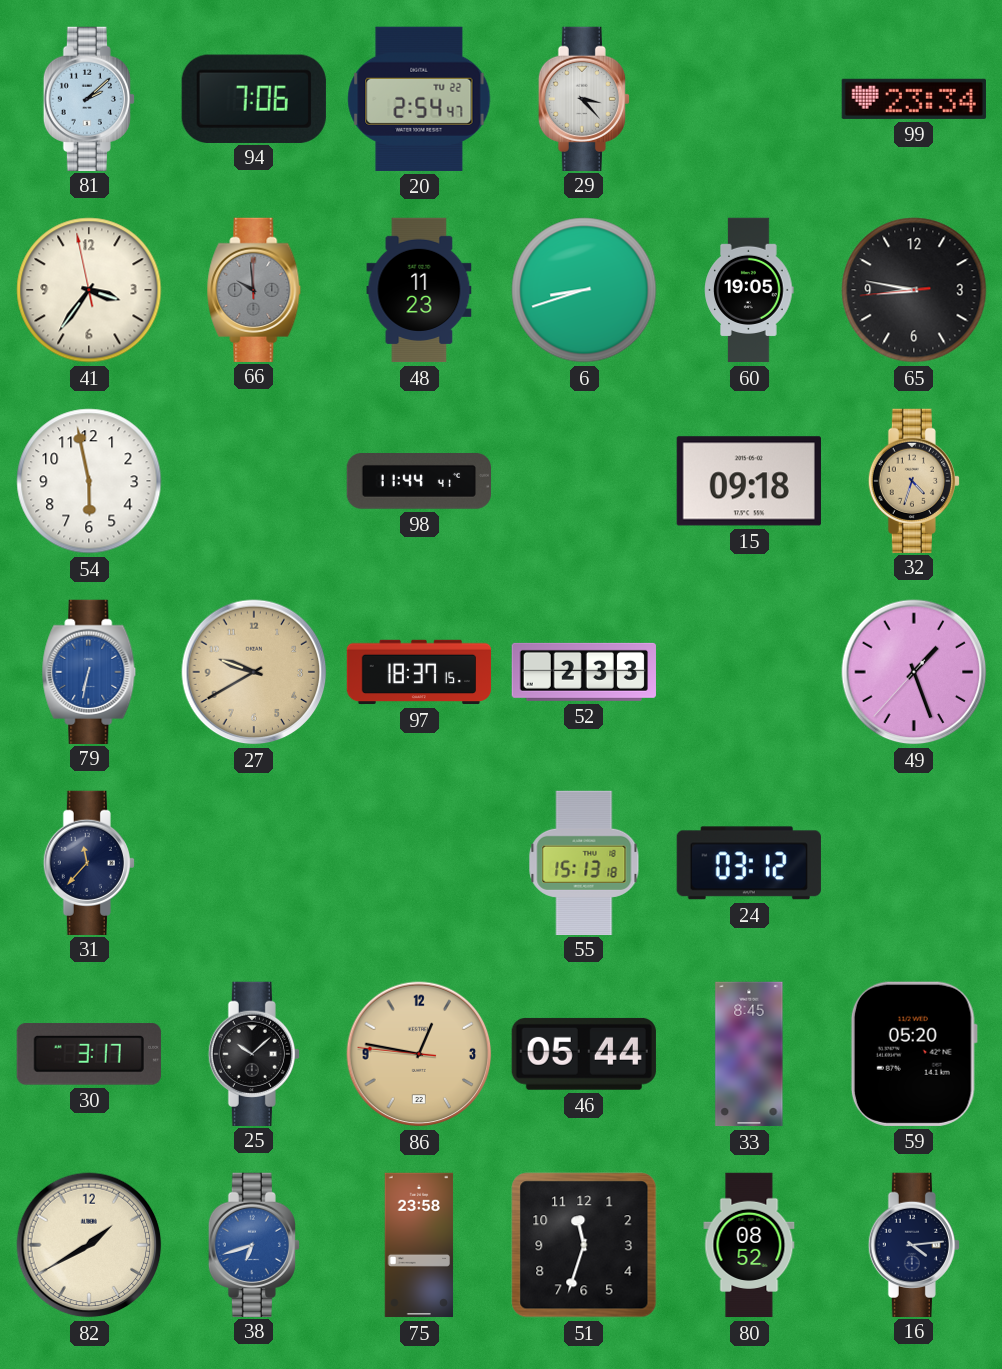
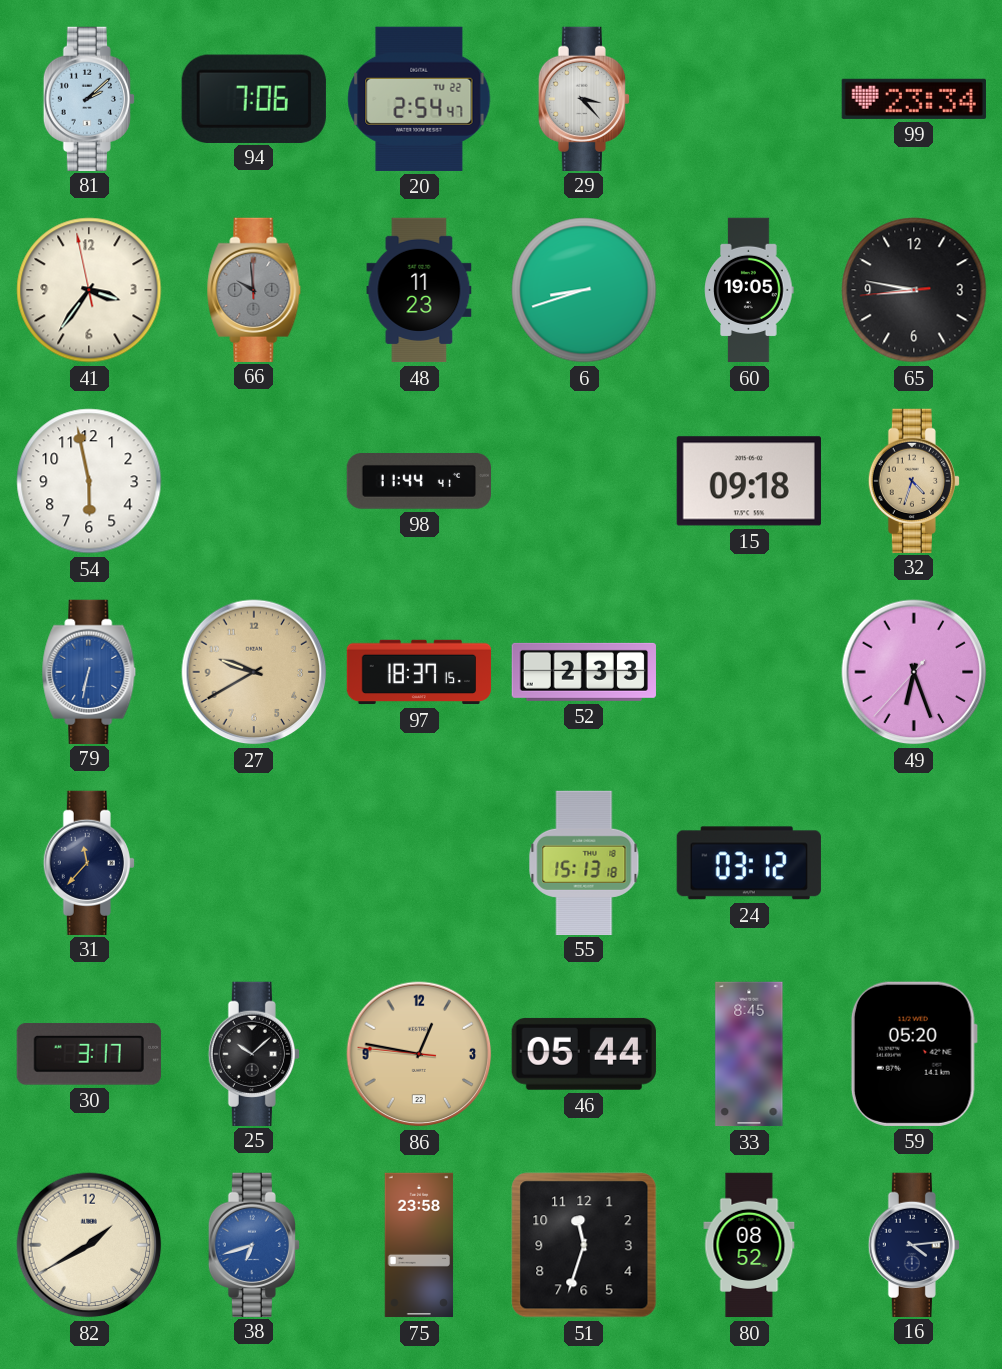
49: 1:26 -> 6:26
